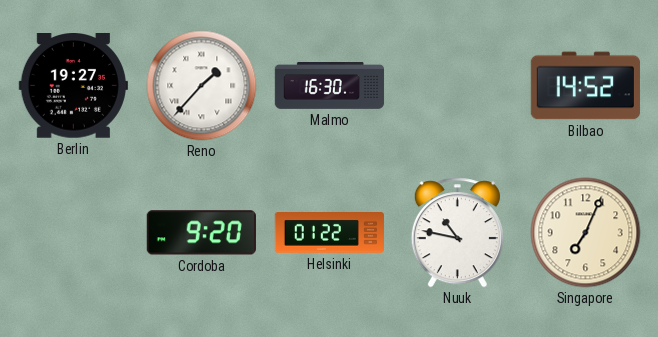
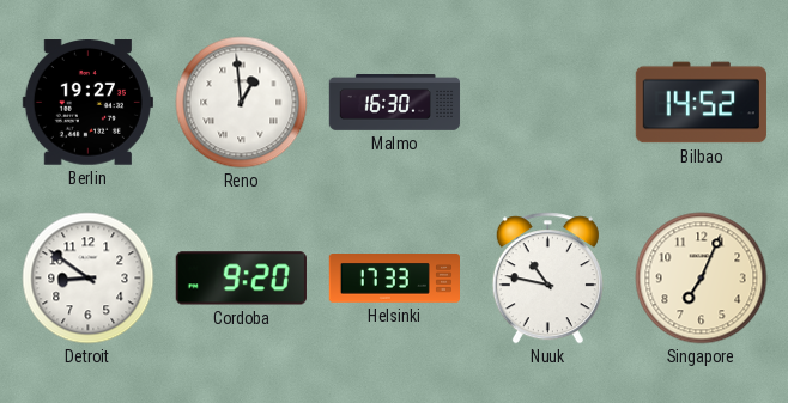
Reno: 1:37 -> 12:59
Detroit: none -> 8:51
Helsinki: 01:22 -> 17:33
